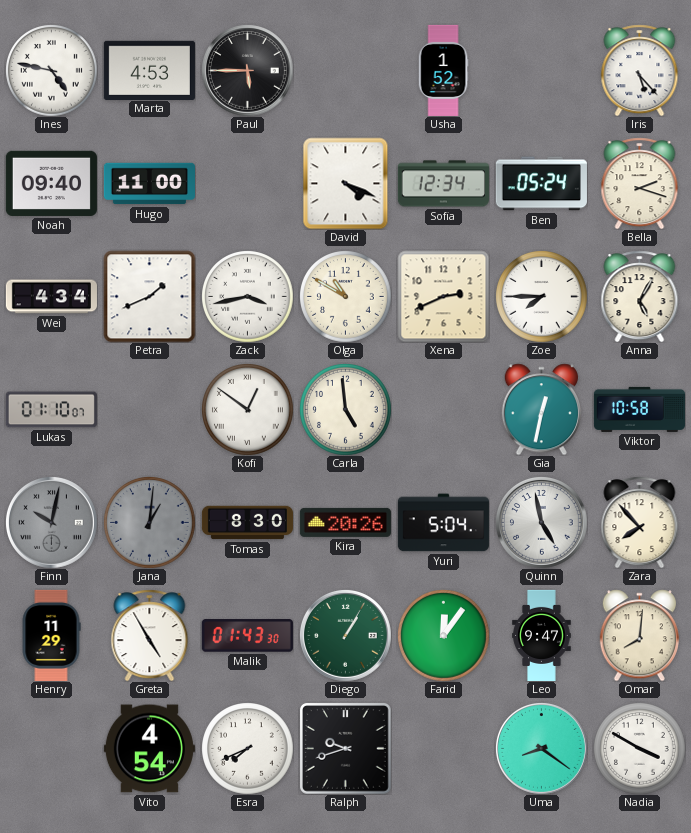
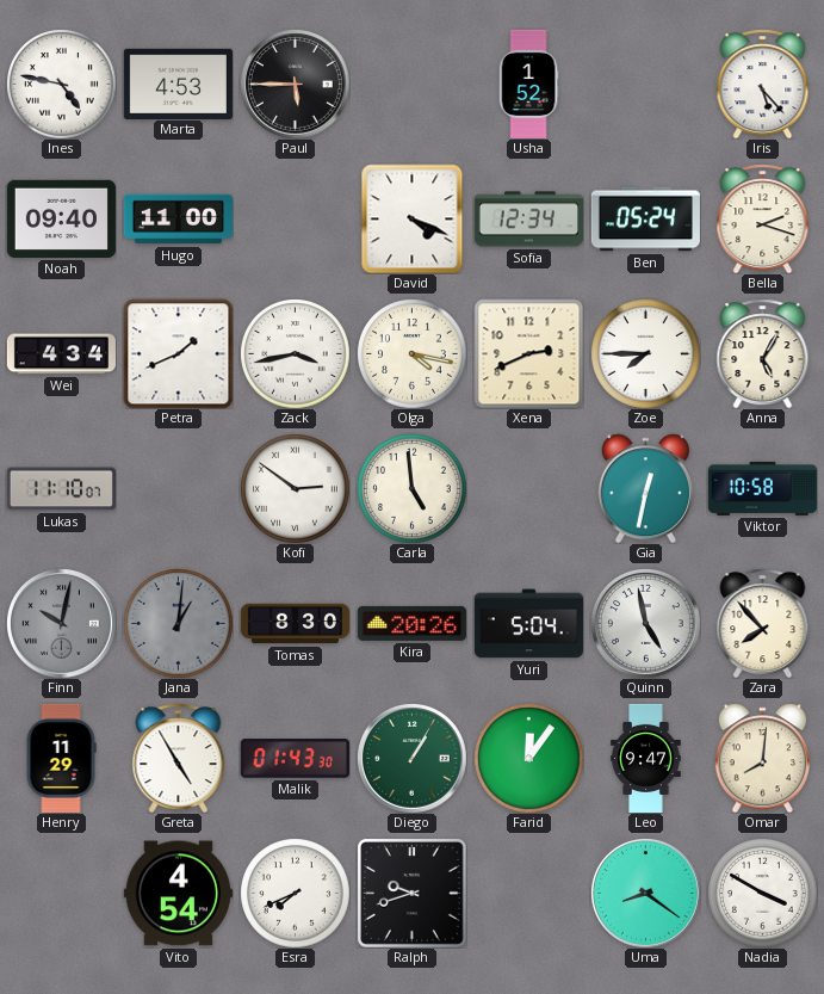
Olga: 10:50 -> 4:17
Lukas: 01:10 -> 11:10
Kofi: 12:51 -> 2:51
